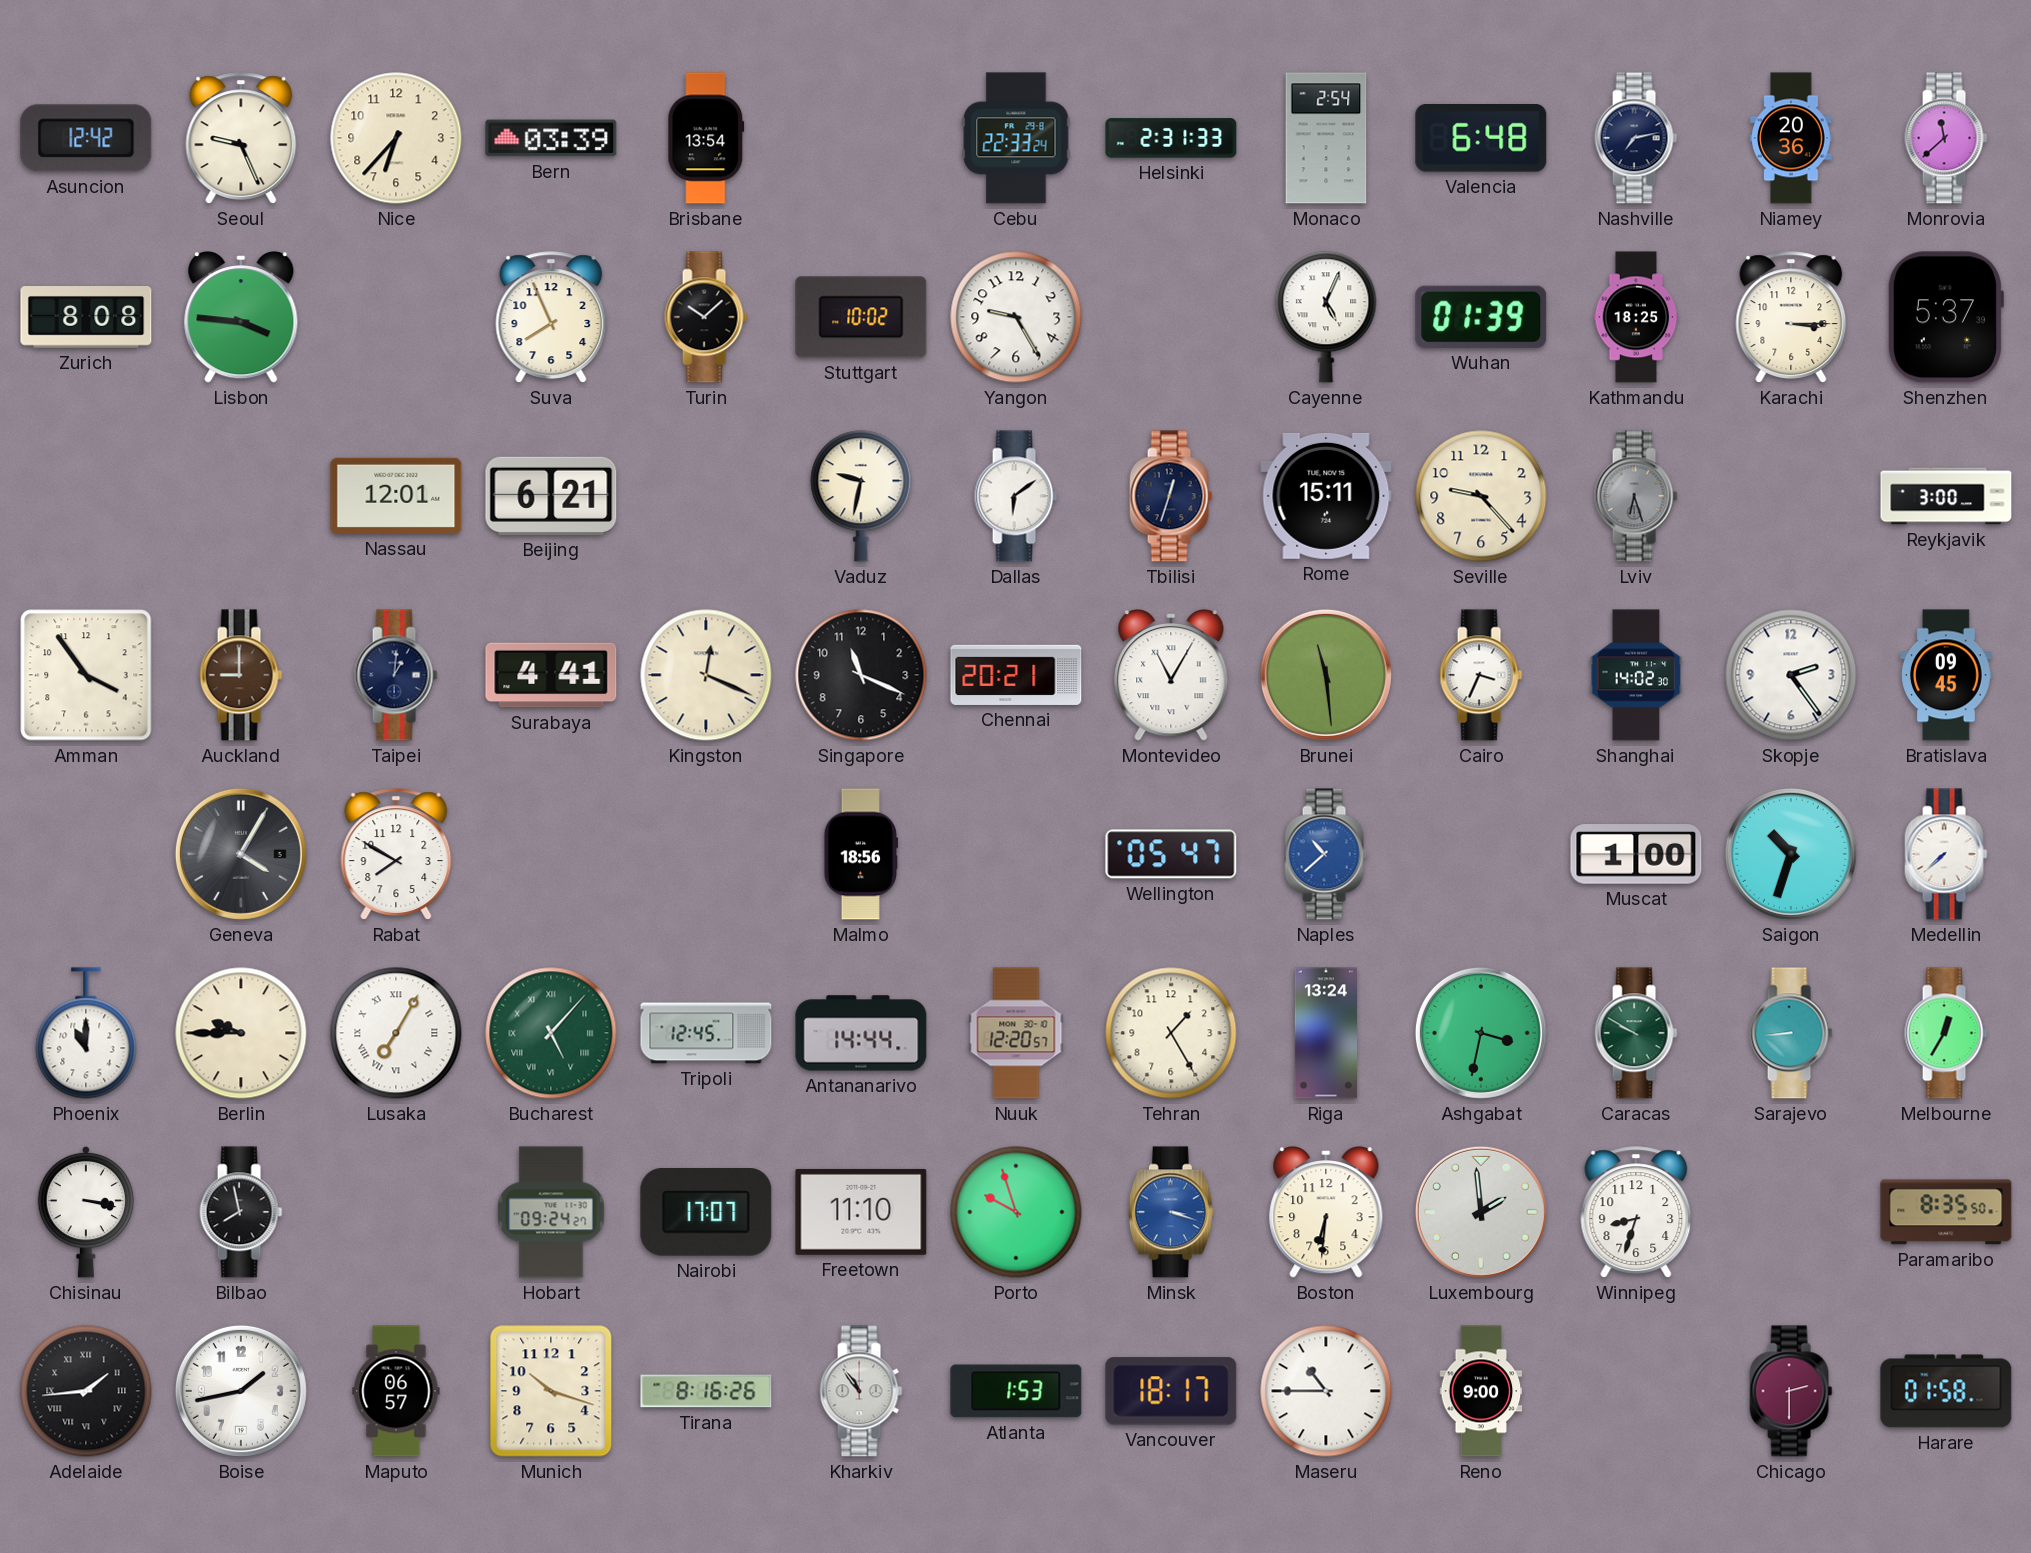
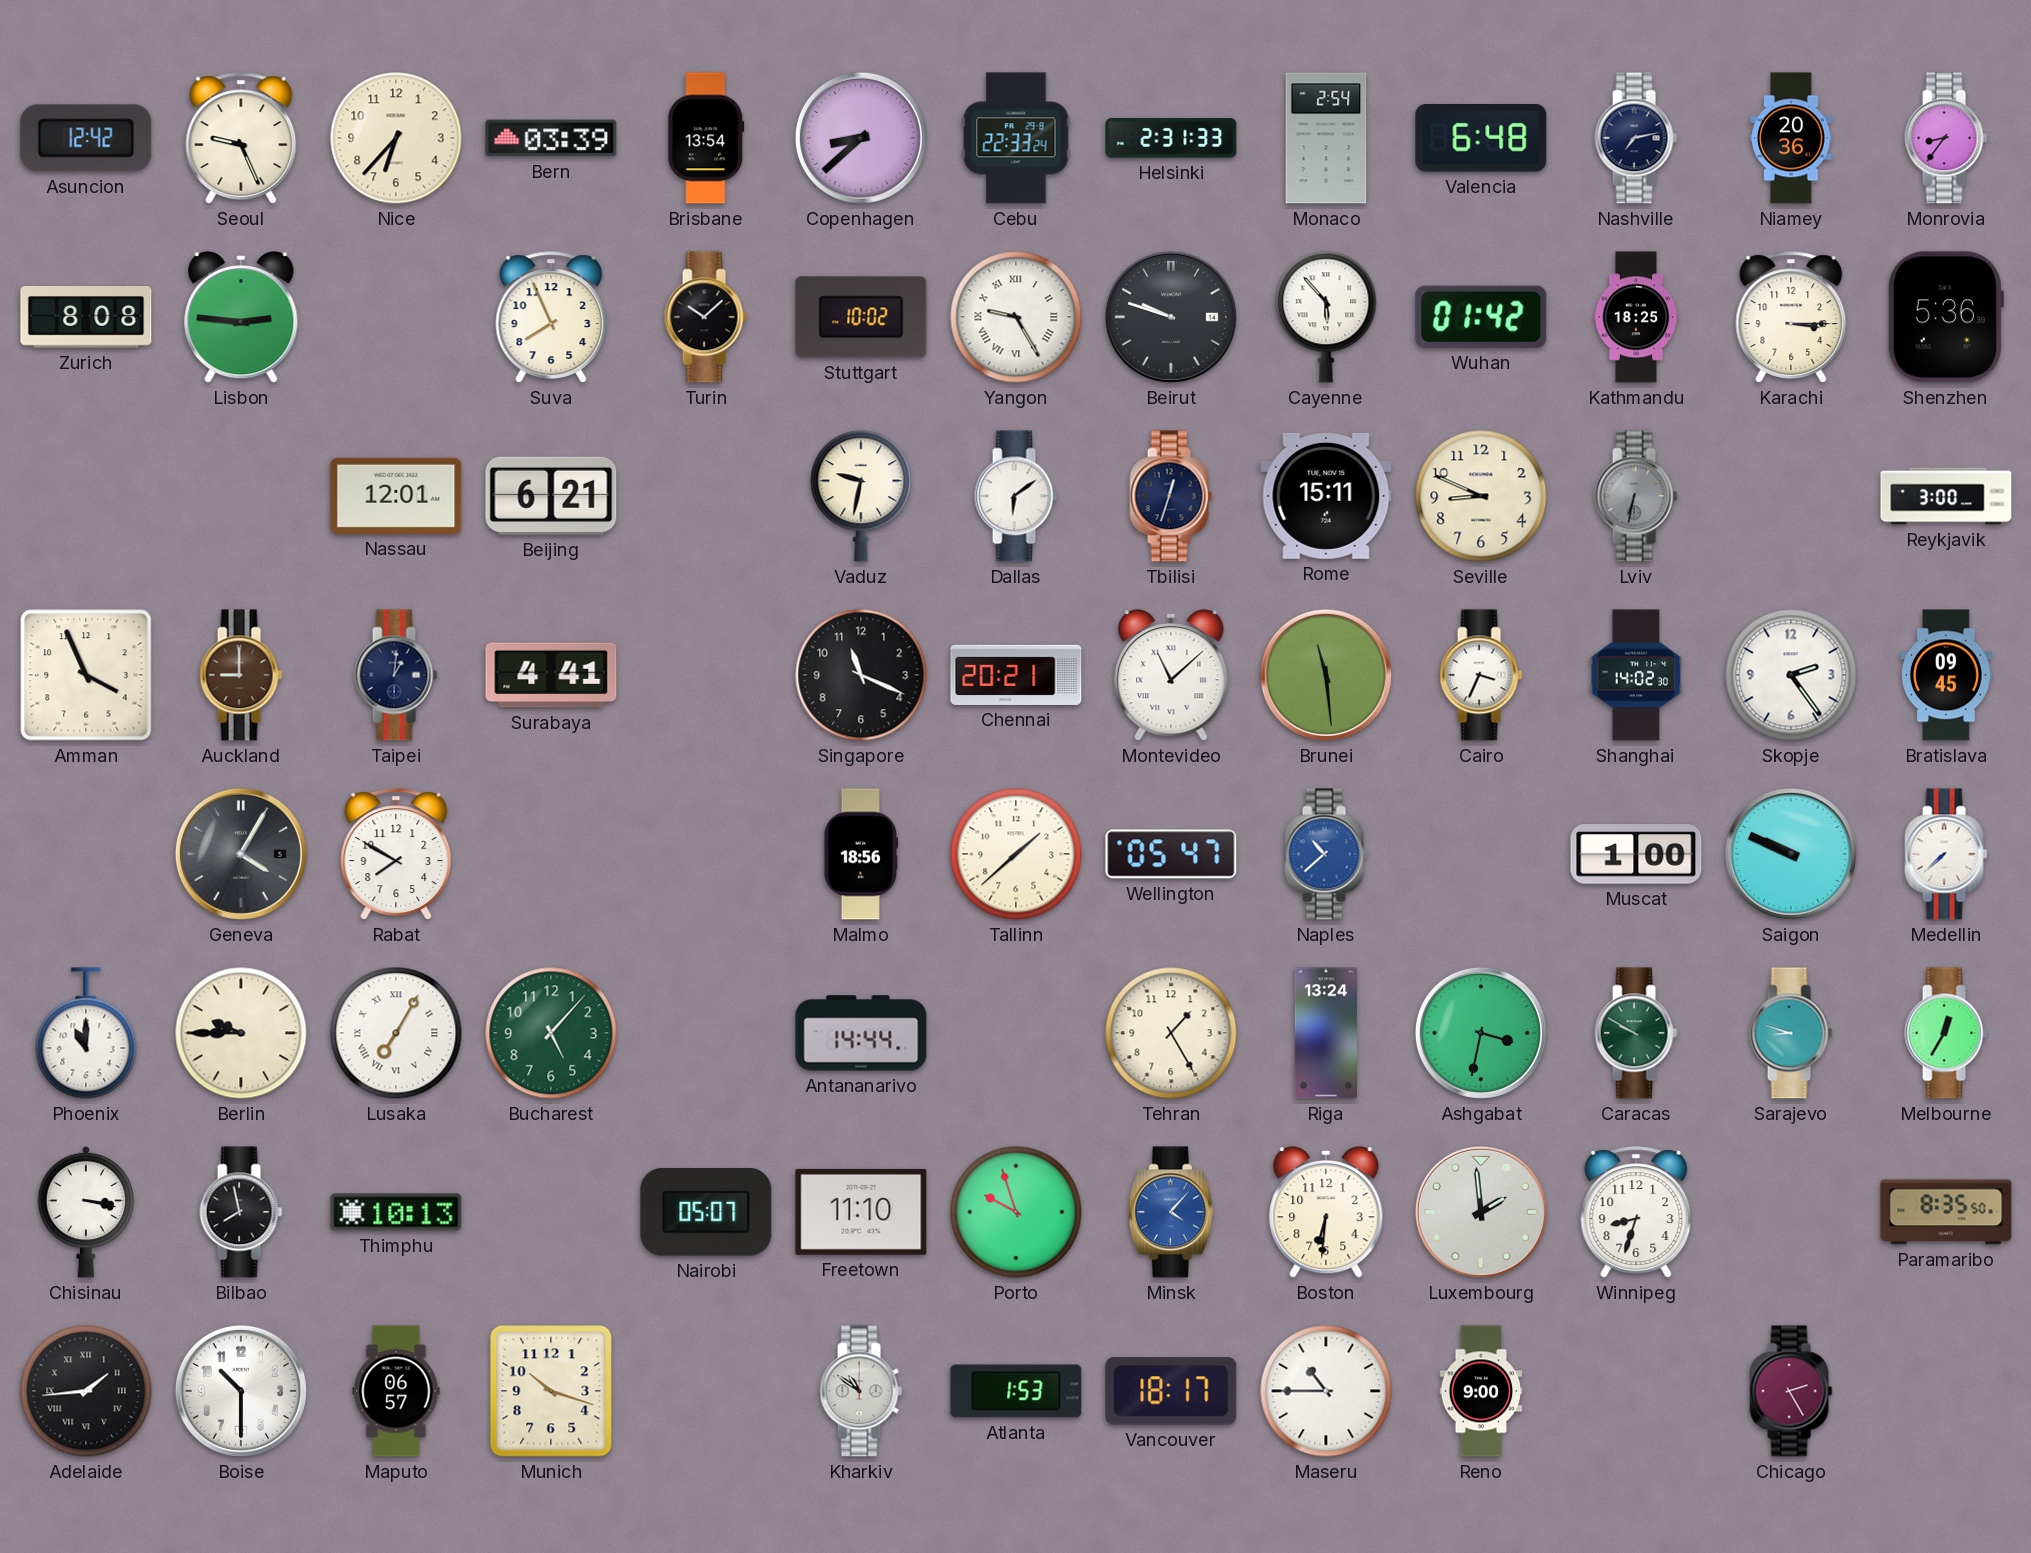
Copenhagen: none -> 8:38
Monrovia: 11:38 -> 8:36
Lisbon: 3:46 -> 2:46
Yangon numerals: Arabic -> Roman
Beirut: none -> 9:48
Cayenne: 5:04 -> 5:53
Wuhan: 01:39 -> 01:42
Shenzhen: 5:37 -> 5:36
Seville: 9:23 -> 8:49
Lviv: 6:27 -> 6:32
Amman: 3:54 -> 3:56
Kingston: 12:19 -> none
Montevideo: 11:05 -> 11:08
Tallinn: none -> 1:38
Saigon: 10:33 -> 9:49
Bucharest numerals: Roman -> Arabic
Tripoli: 12:45 -> none
Nuuk: 12:20 -> none
Sarajevo: 8:44 -> 8:48
Thimphu: none -> 10:13
Hobart: 09:24 -> none
Nairobi: 17:07 -> 05:07
Minsk: 3:18 -> 4:07
Boise: 1:43 -> 10:30
Tirana: 8:16 -> none
Kharkiv: 10:54 -> 10:51
Chicago: 2:30 -> 2:25
Harare: 01:58 -> none
